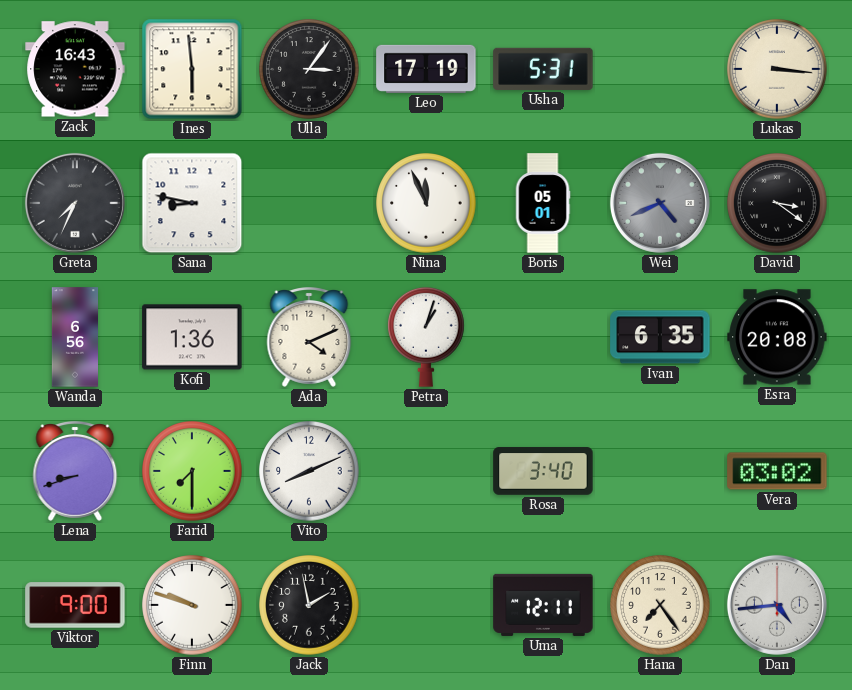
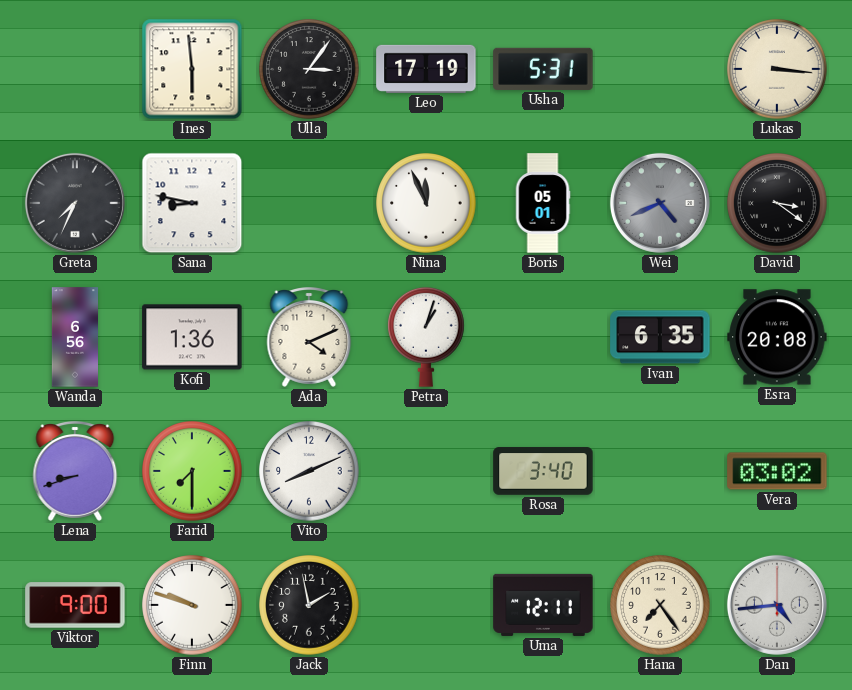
Zack: 16:43 -> none
